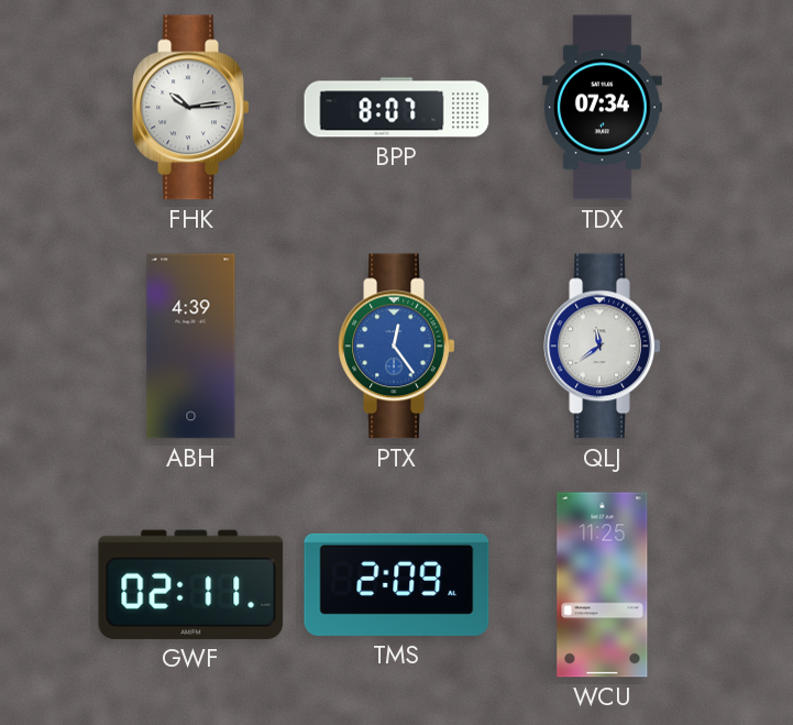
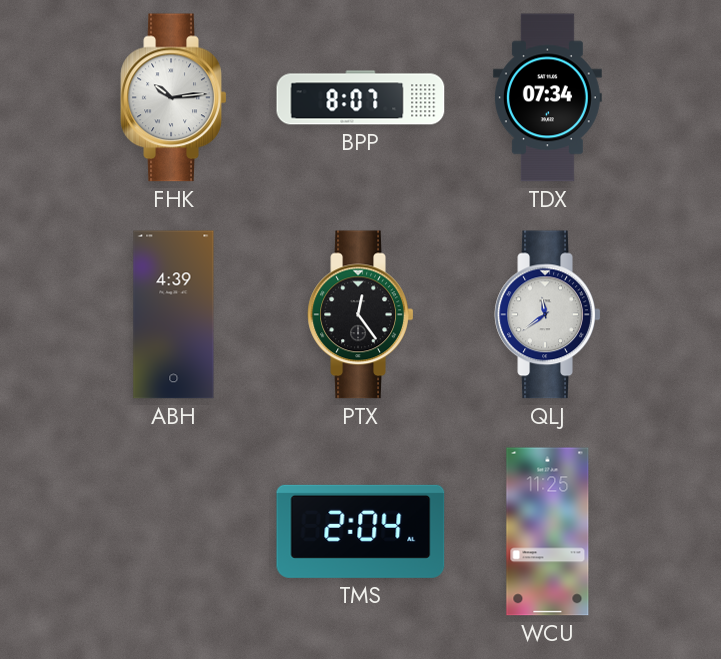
PTX dial: blue -> black
GWF: 02:11 -> none
TMS: 2:09 -> 2:04
